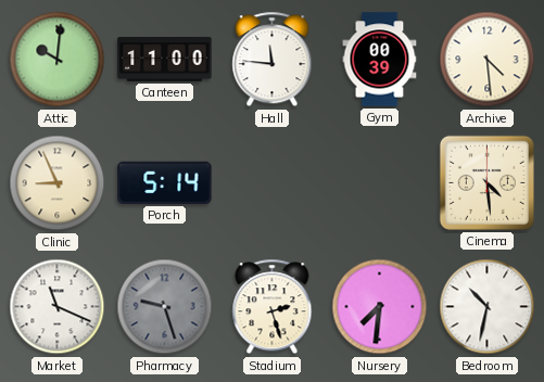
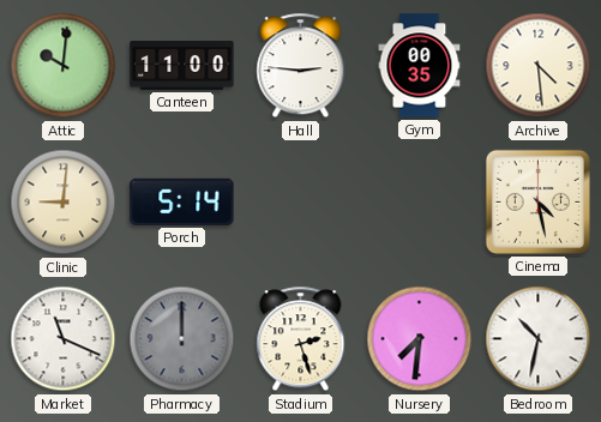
Hall: 11:46 -> 2:46
Gym: 00:39 -> 00:35
Clinic: 8:56 -> 9:01
Cinema: 4:29 -> 4:28
Pharmacy: 9:27 -> 12:00
